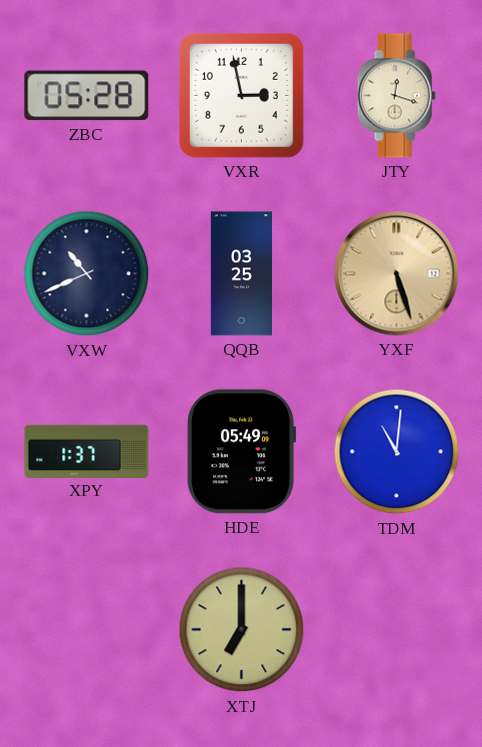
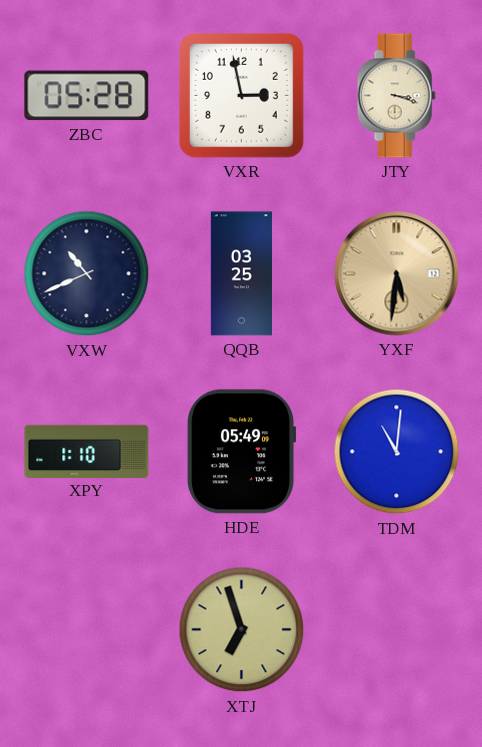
JTY: 12:18 -> 3:18
YXF: 5:27 -> 5:31
XPY: 1:37 -> 1:10
XTJ: 7:00 -> 6:57
